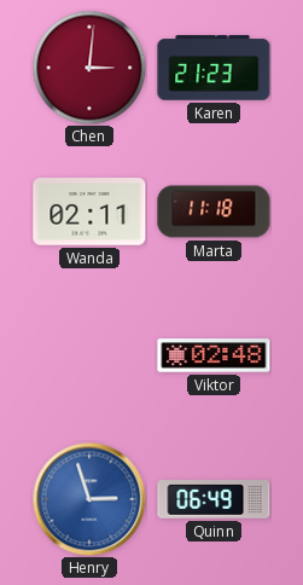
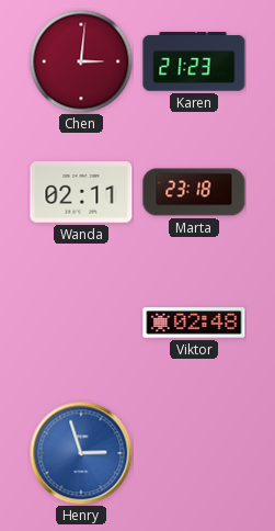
Marta: 11:18 -> 23:18
Quinn: 06:49 -> none
